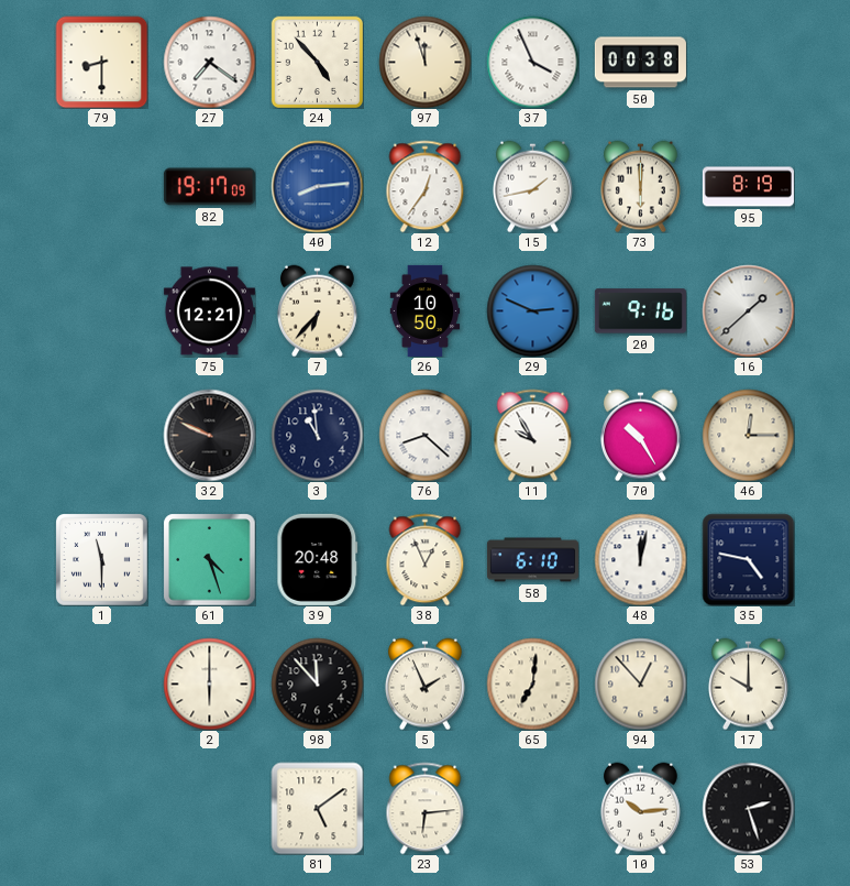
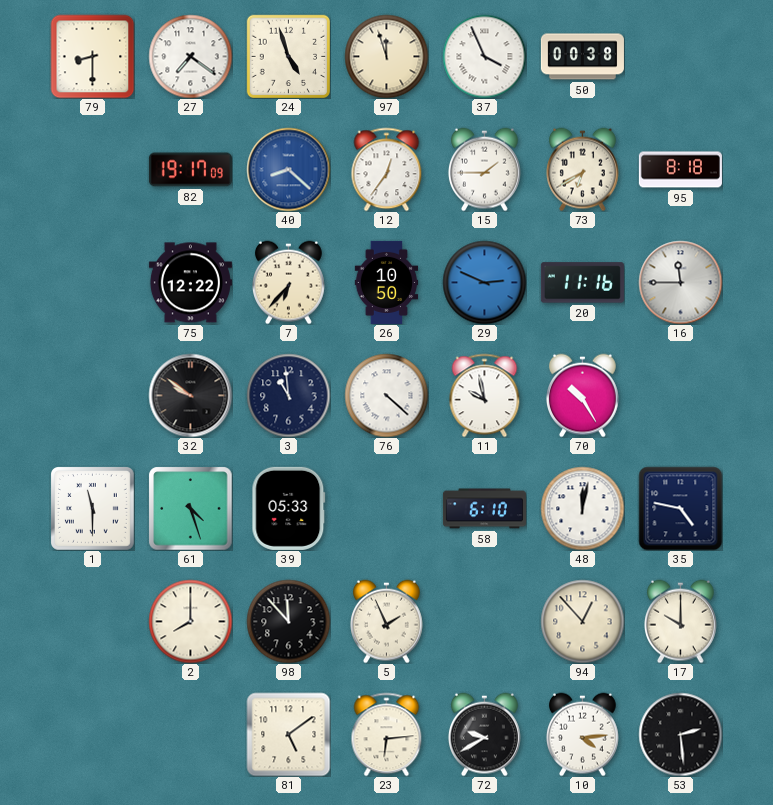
24: 4:53 -> 4:57
40: 8:14 -> 8:22
15: 1:43 -> 1:45
73: 6:00 -> 6:40
95: 8:19 -> 8:18
75: 12:21 -> 12:22
20: 9:16 -> 11:16
16: 1:38 -> 11:45
32: 9:49 -> 9:51
76: 8:22 -> 4:22
11: 9:55 -> 9:58
46: 12:15 -> none
39: 20:48 -> 05:33
38: 12:56 -> none
2: 6:00 -> 8:00
65: 7:01 -> none
72: none -> 9:40
10: 10:14 -> 4:14
53: 2:27 -> 2:29
